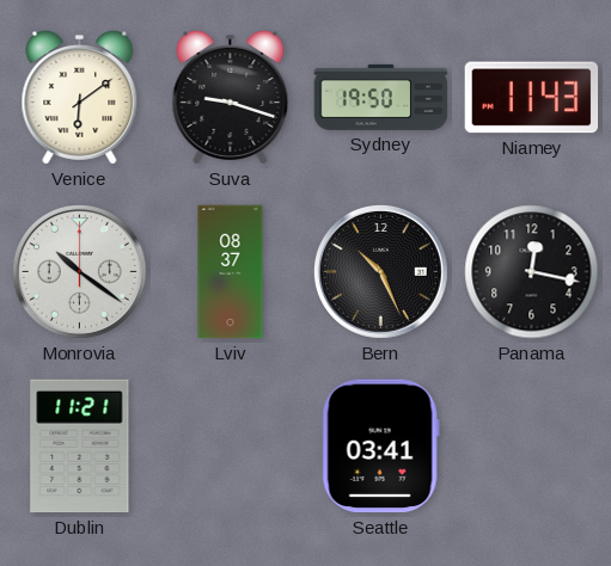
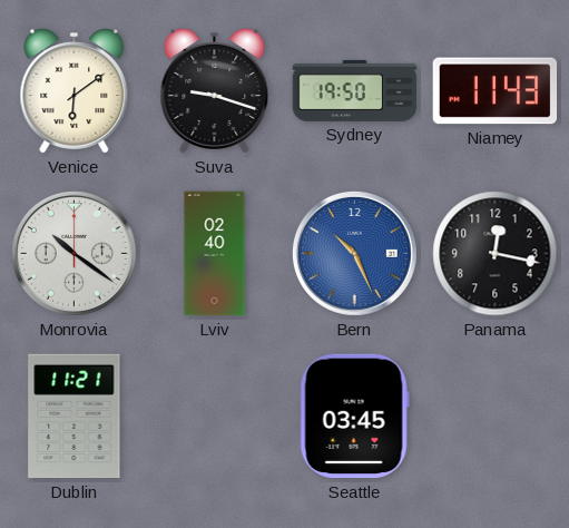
Lviv: 08:37 -> 02:40
Bern dial: black -> blue
Seattle: 03:41 -> 03:45
